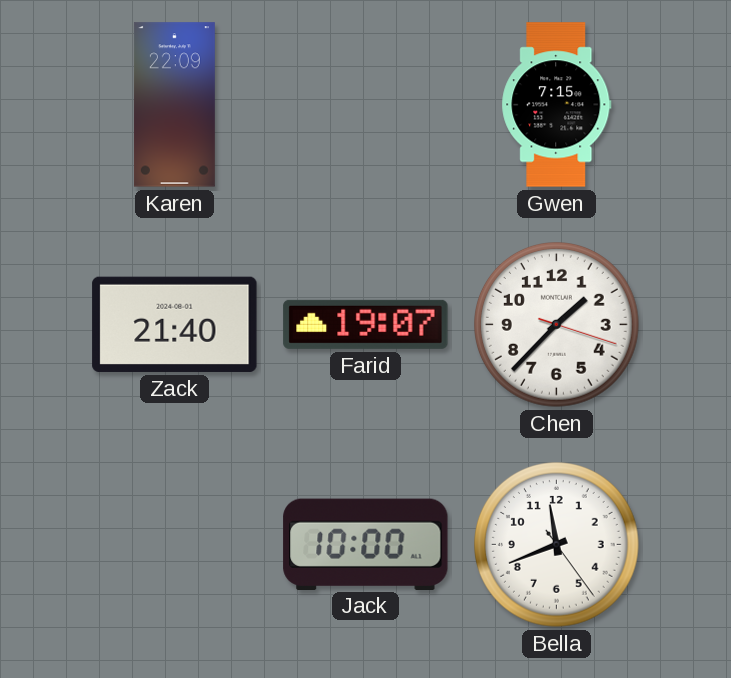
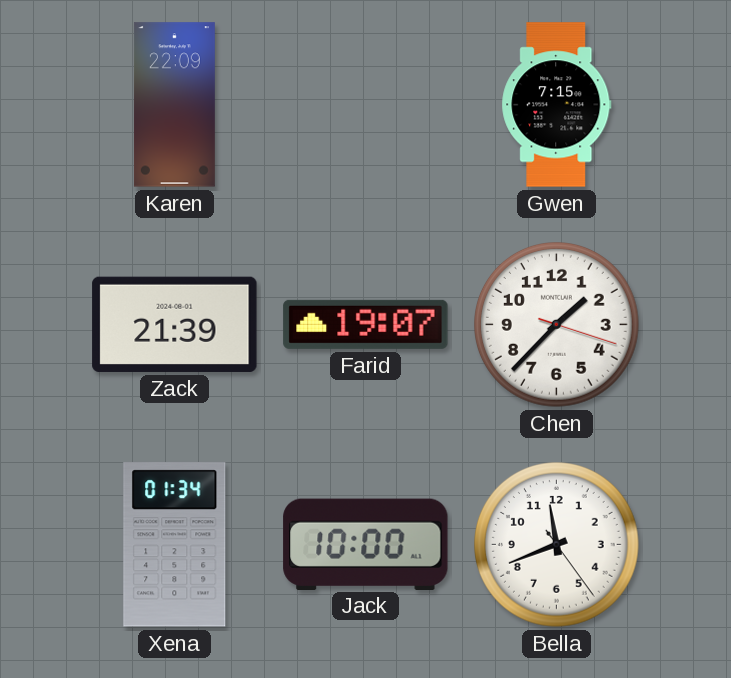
Zack: 21:40 -> 21:39
Xena: none -> 01:34
